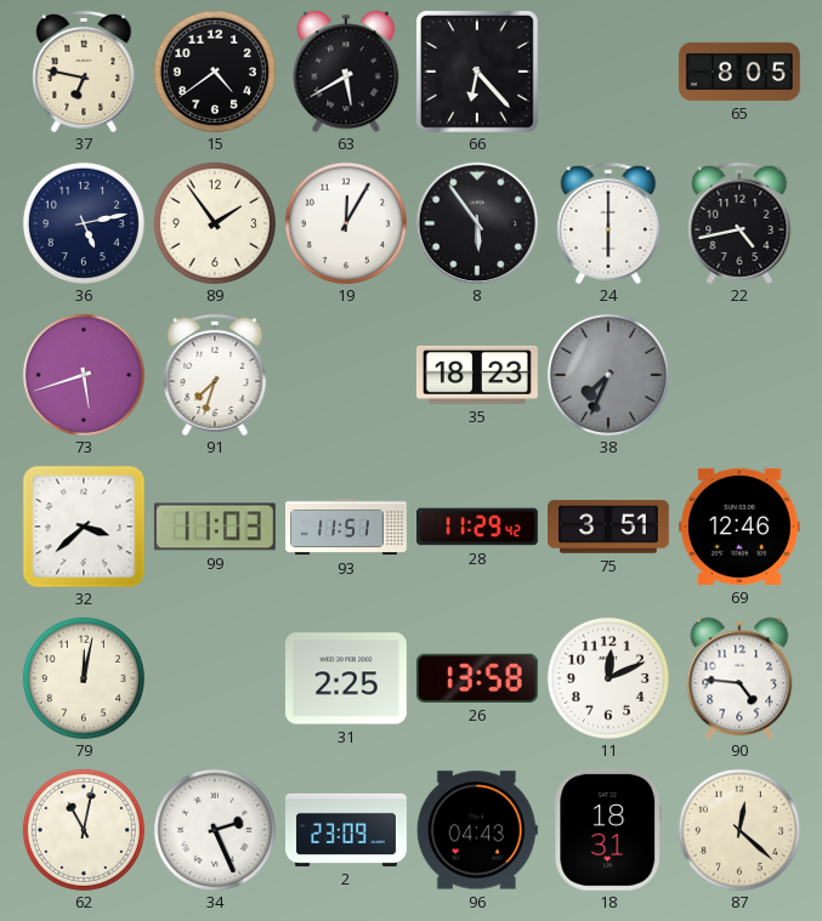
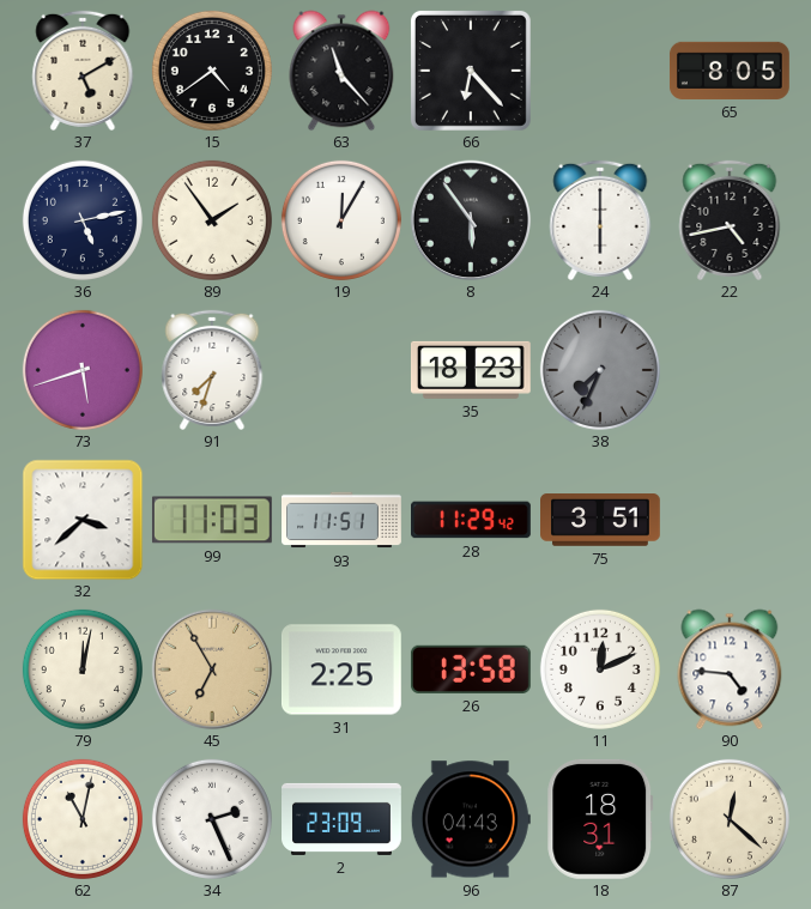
37: 6:47 -> 5:10
63: 5:40 -> 11:23
69: 12:46 -> none
45: none -> 6:55
